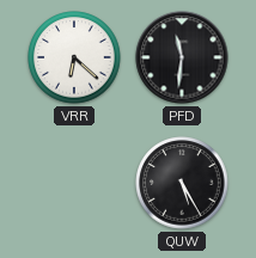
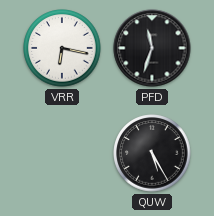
VRR: 6:22 -> 6:17
PFD: 11:31 -> 11:33
